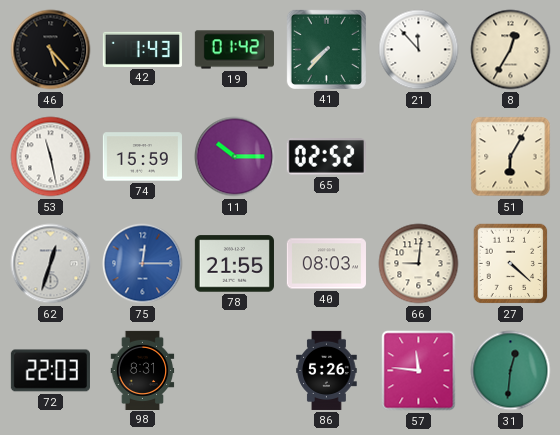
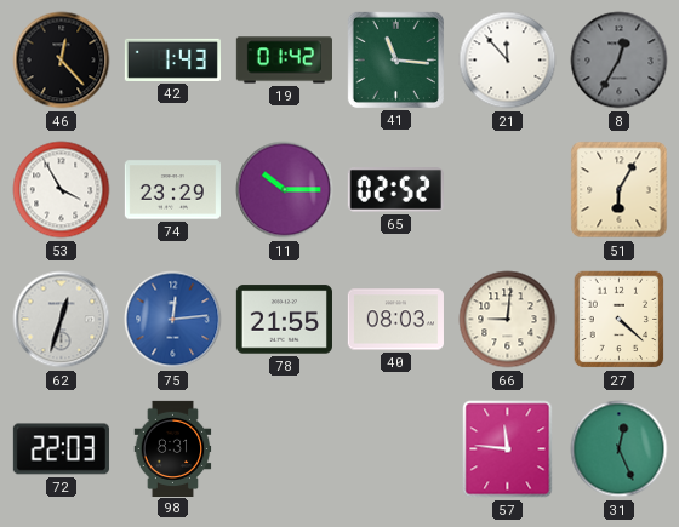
46: 5:23 -> 12:23
41: 7:37 -> 11:16
8 dial: cream -> grey
53: 11:28 -> 3:55
74: 15:59 -> 23:29
75: 12:15 -> 12:14
86: 5:26 -> none
31: 12:31 -> 12:26
